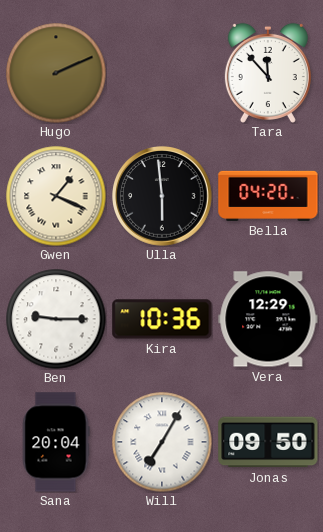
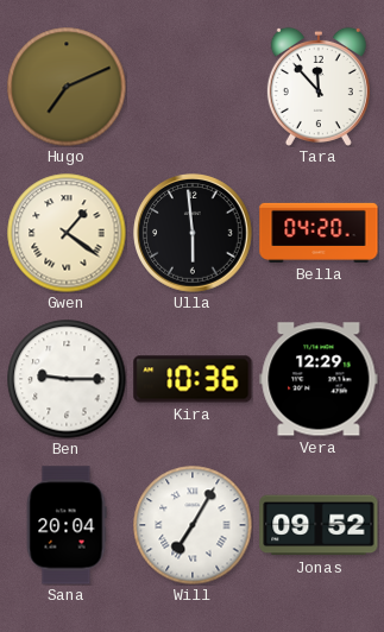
Hugo: 2:11 -> 7:11
Gwen: 1:19 -> 1:21
Jonas: 09:50 -> 09:52
